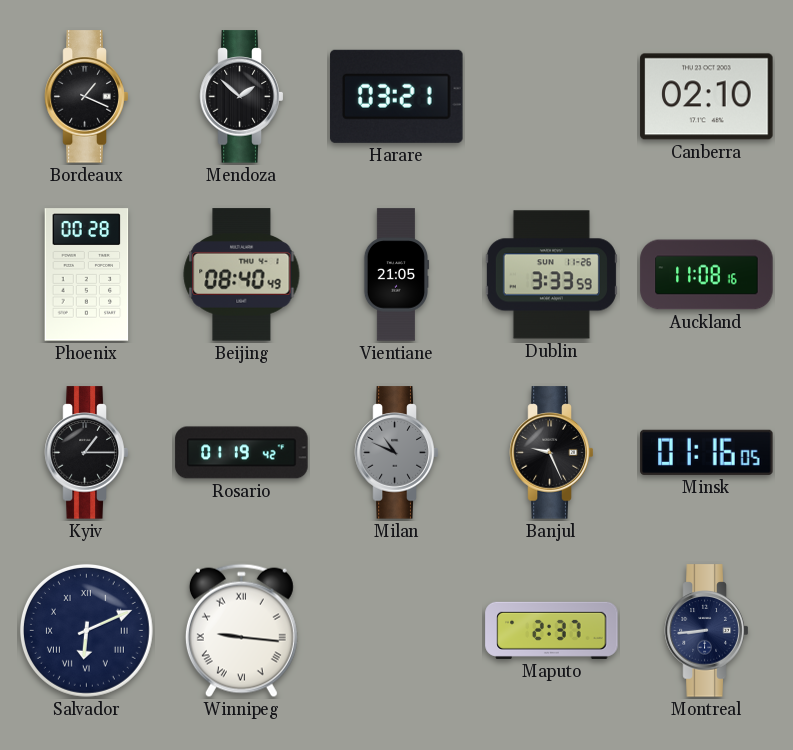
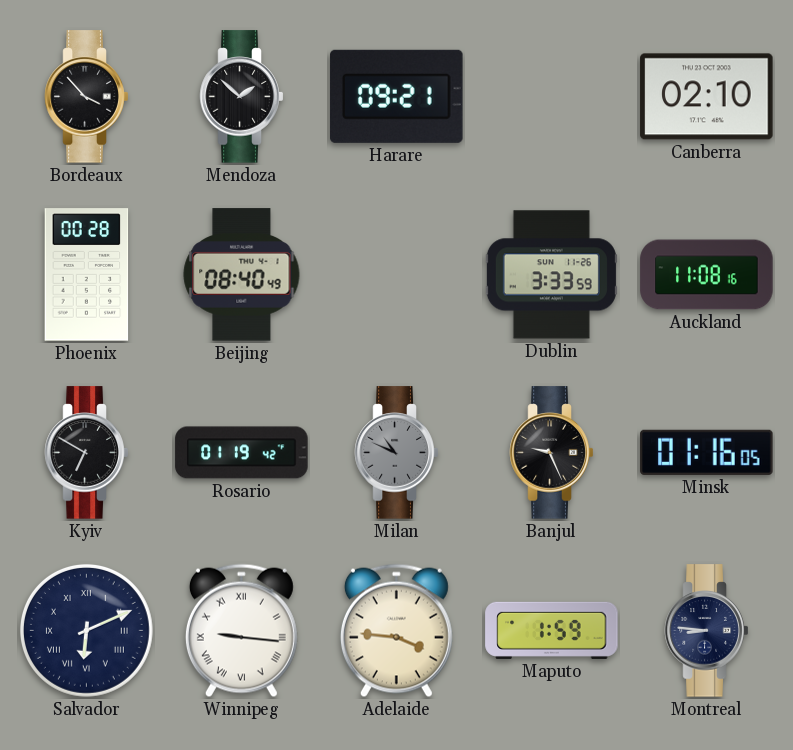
Bordeaux: 1:19 -> 3:53
Harare: 03:21 -> 09:21
Vientiane: 21:05 -> none
Kyiv: 1:15 -> 6:50
Adelaide: none -> 3:46
Maputo: 2:37 -> 1:59
Montreal: 8:44 -> 8:46
